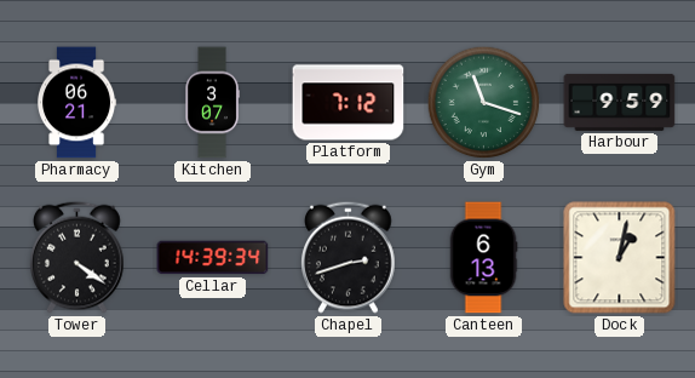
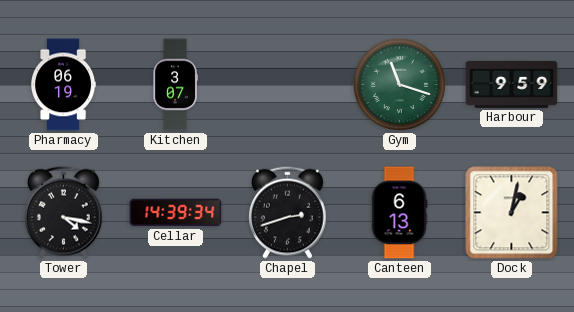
Pharmacy: 06:21 -> 06:19
Platform: 7:12 -> none
Tower: 4:21 -> 4:17
